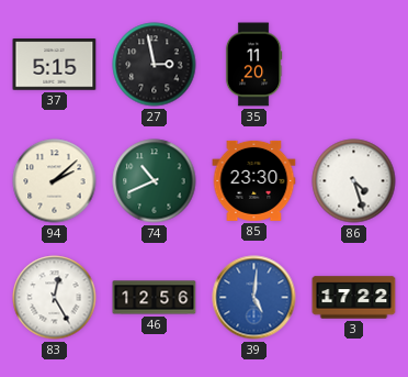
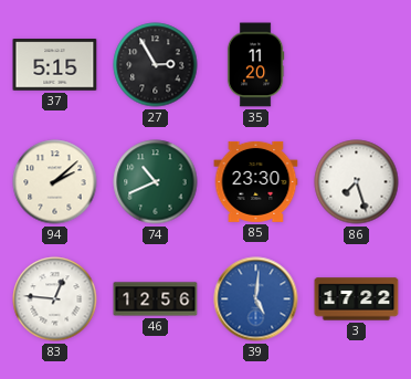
27: 2:58 -> 2:55
86: 4:27 -> 7:27
83: 12:25 -> 12:46
